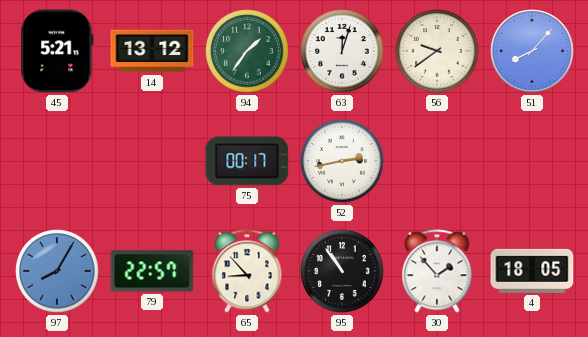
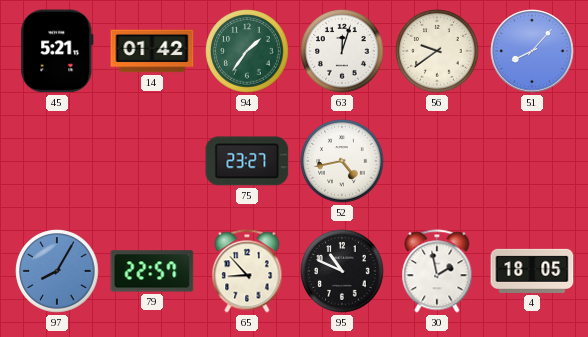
14: 13:12 -> 01:42
75: 00:17 -> 23:27
52: 2:43 -> 4:43
95: 10:54 -> 10:49
30: 1:53 -> 1:58
